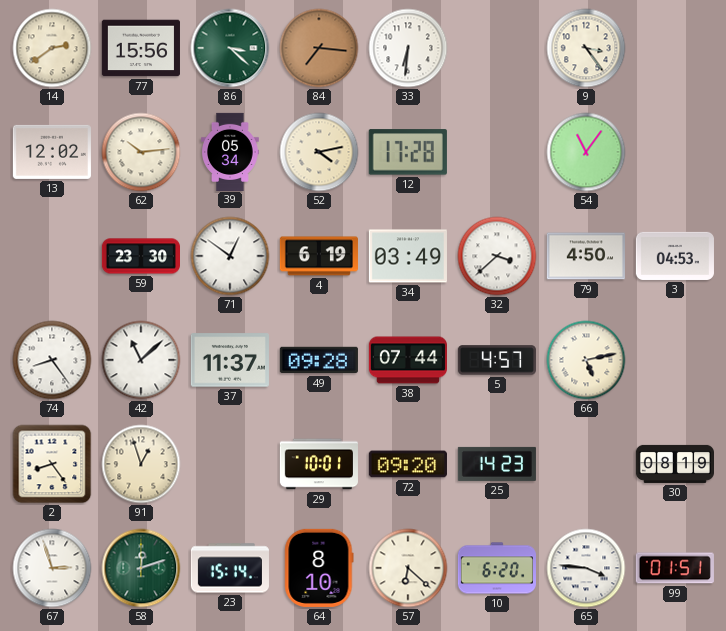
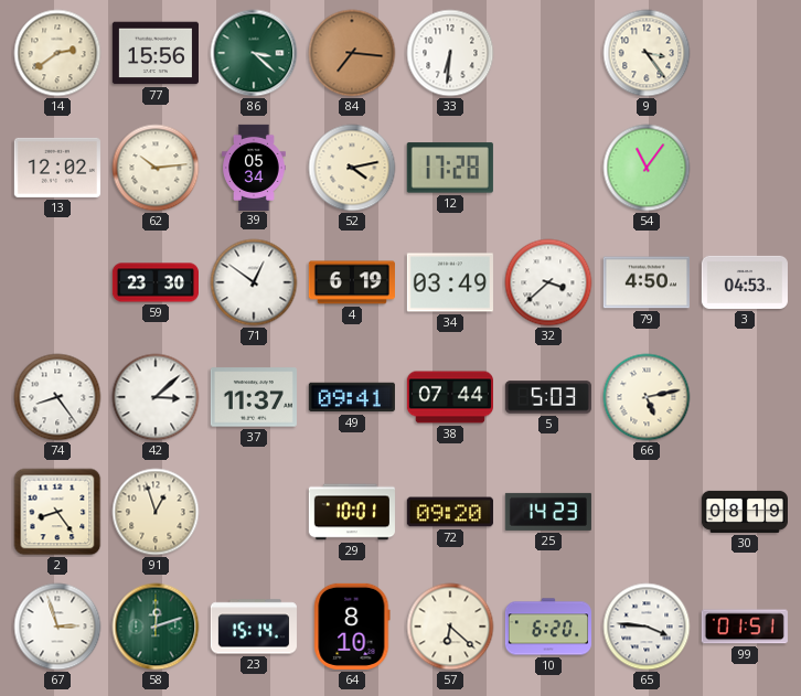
42: 11:08 -> 3:08
49: 09:28 -> 09:41
5: 4:57 -> 5:03
